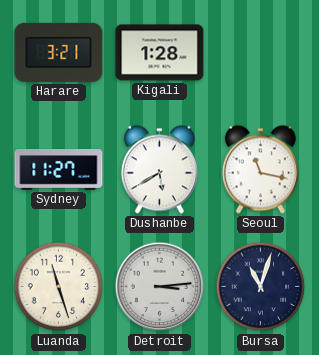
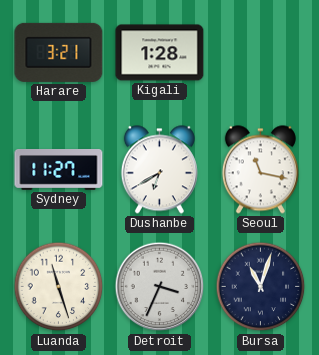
Dushanbe: 5:40 -> 6:40
Detroit: 3:14 -> 3:34
